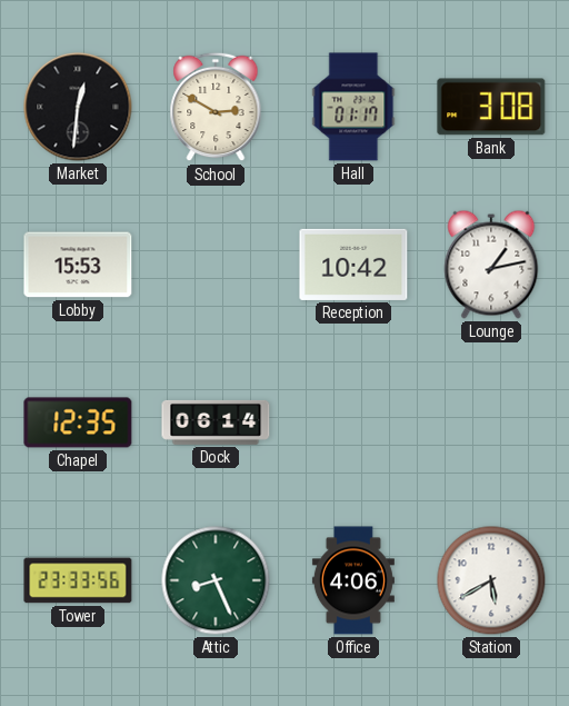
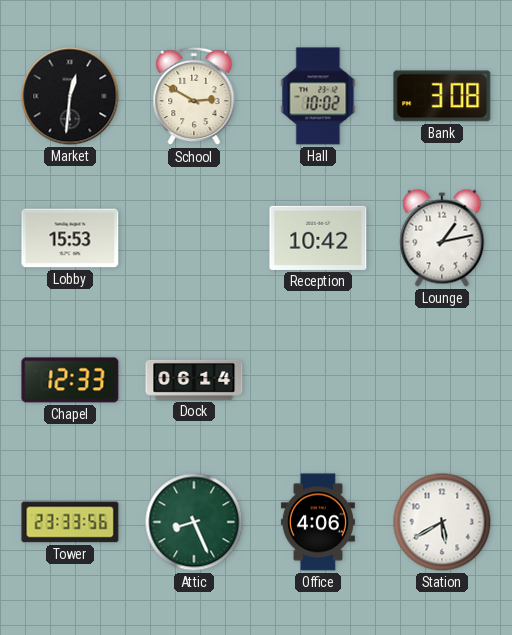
Hall: 01:17 -> 10:02
Chapel: 12:35 -> 12:33
